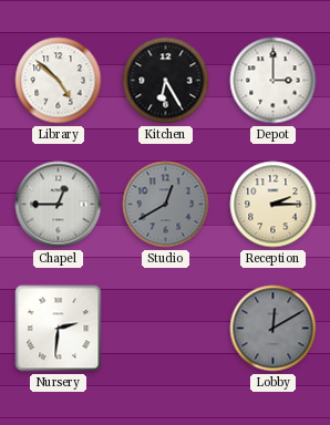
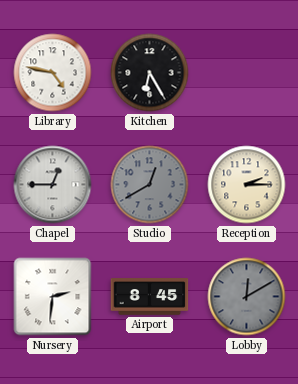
Library: 4:52 -> 4:47
Depot: 3:00 -> none
Airport: none -> 8:45
